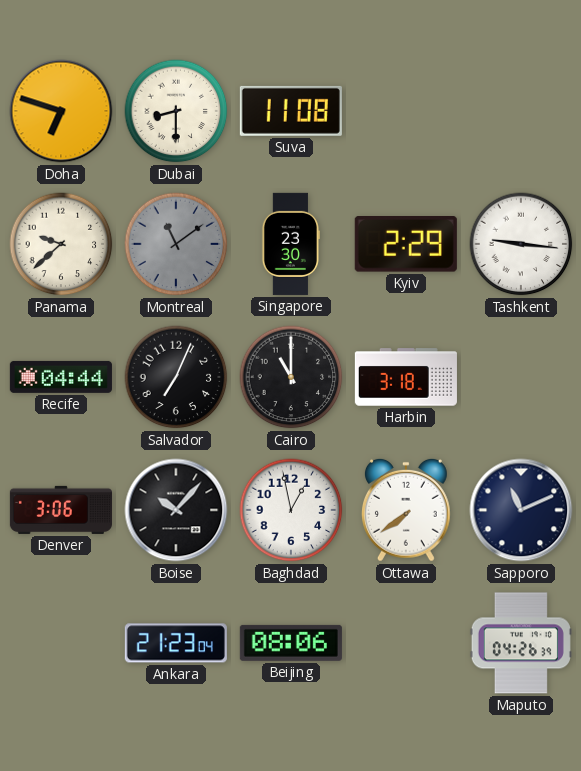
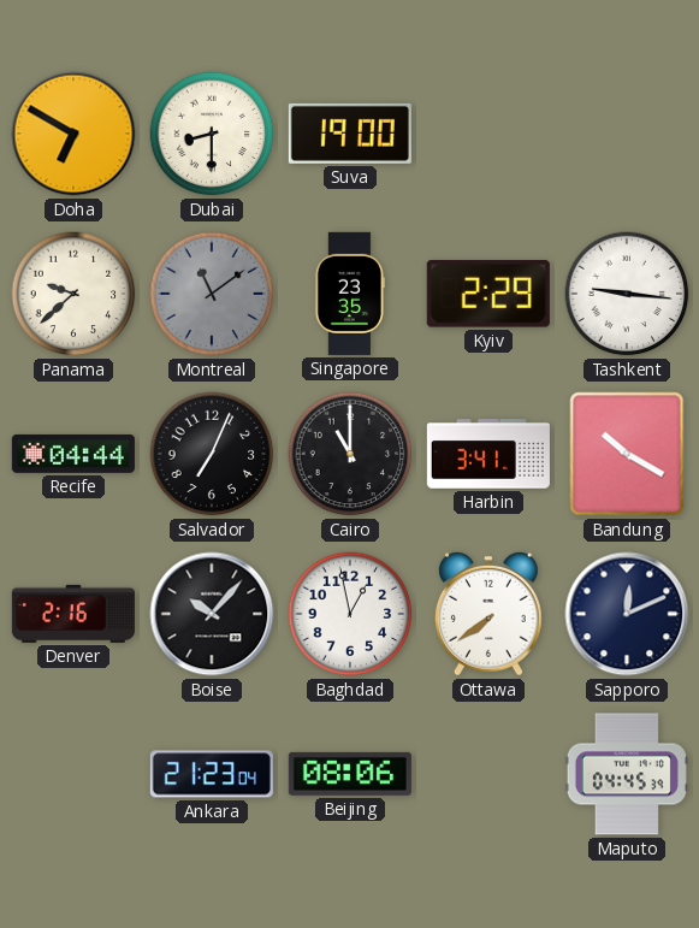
Doha: 6:48 -> 6:50
Suva: 11:08 -> 19:00
Singapore: 23:30 -> 23:35
Harbin: 3:18 -> 3:41
Bandung: none -> 10:20
Denver: 3:06 -> 2:16
Sapporo: 11:11 -> 12:11
Maputo: 04:26 -> 04:45
